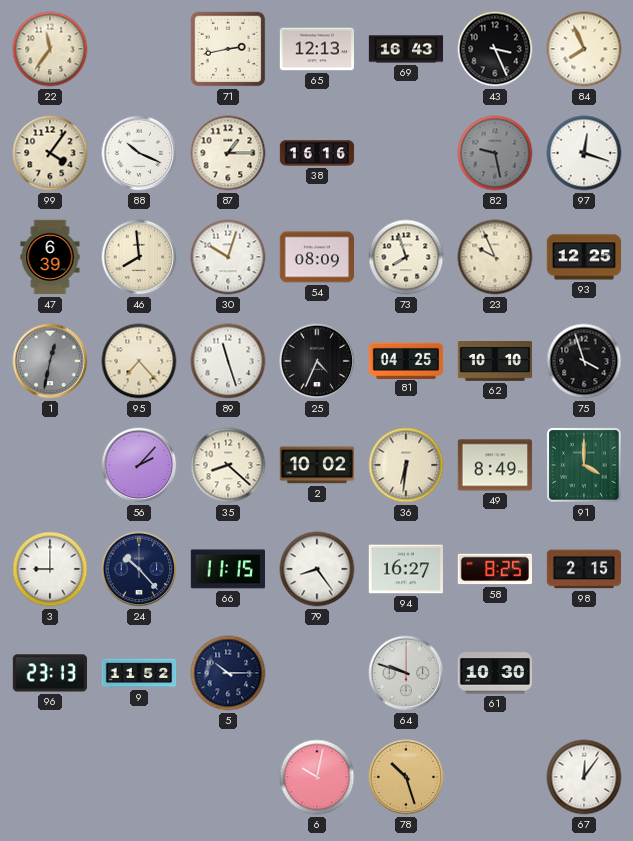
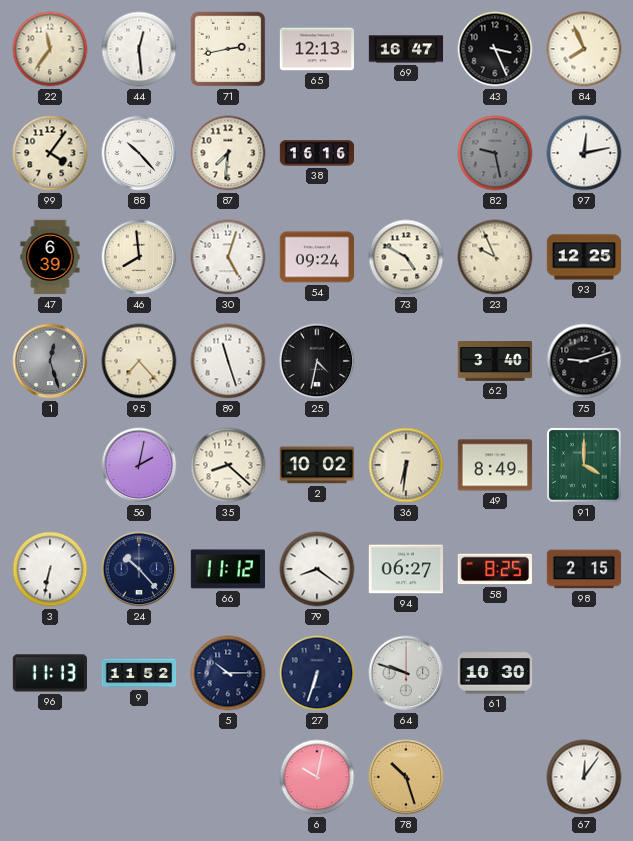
44: none -> 12:29
69: 16:43 -> 16:47
88: 10:19 -> 10:23
87: 1:15 -> 7:31
97: 12:18 -> 12:13
30: 10:03 -> 5:03
54: 08:09 -> 09:24
73: 7:57 -> 4:50
1: 12:32 -> 12:27
25: 4:34 -> 4:32
81: 04:25 -> none
62: 10:10 -> 3:40
75: 3:57 -> 9:12
56: 2:07 -> 2:02
3: 9:00 -> 6:32
66: 11:15 -> 11:12
79: 8:24 -> 8:21
94: 16:27 -> 06:27
96: 23:13 -> 11:13
27: none -> 6:33
